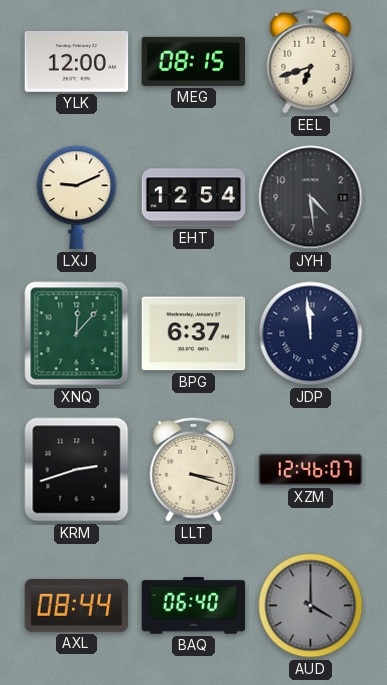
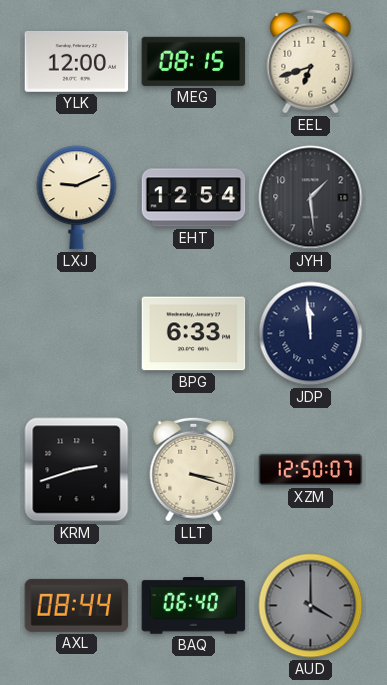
JYH: 4:29 -> 1:29
XNQ: 12:07 -> none
BPG: 6:37 -> 6:33
XZM: 12:46 -> 12:50
